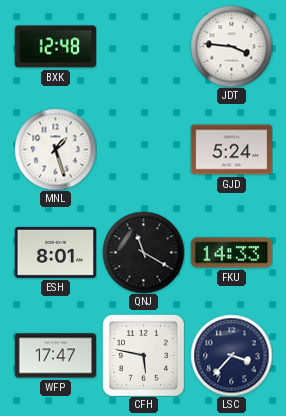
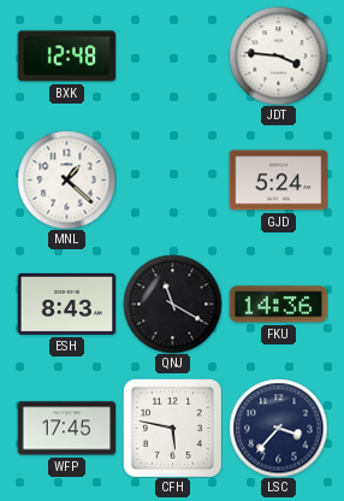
MNL: 1:27 -> 1:22
ESH: 8:01 -> 8:43
FKU: 14:33 -> 14:36
WFP: 17:47 -> 17:45
